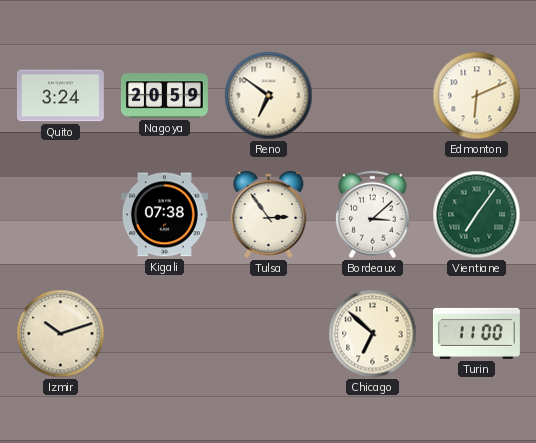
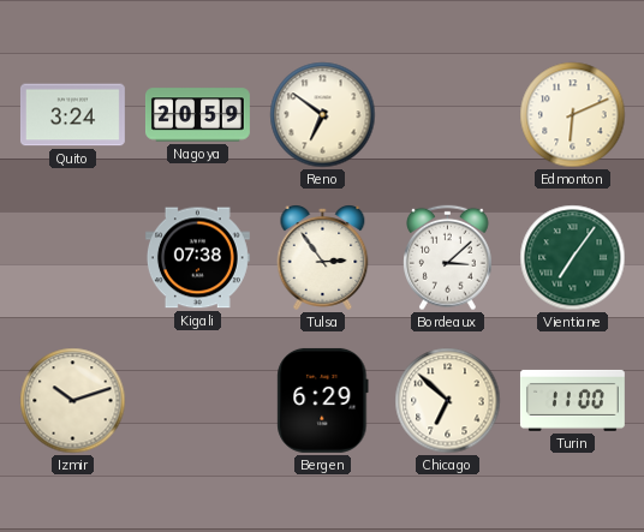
Bergen: none -> 6:29
